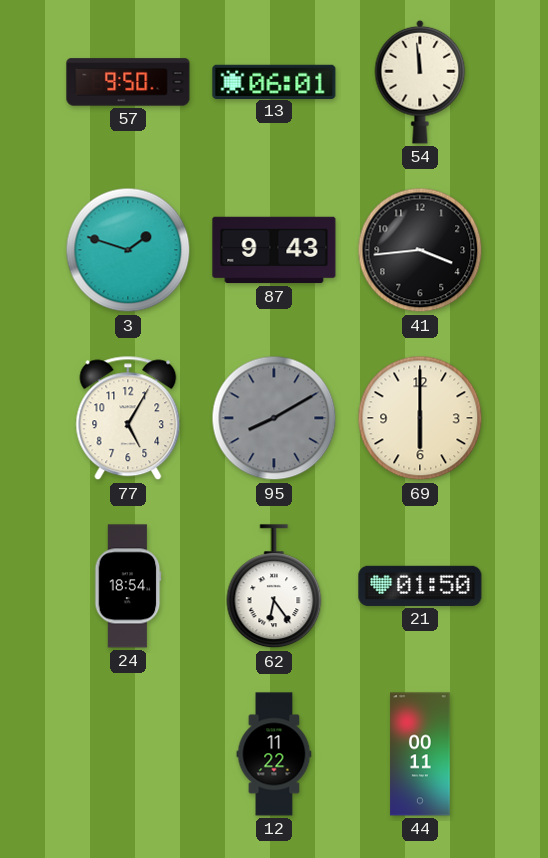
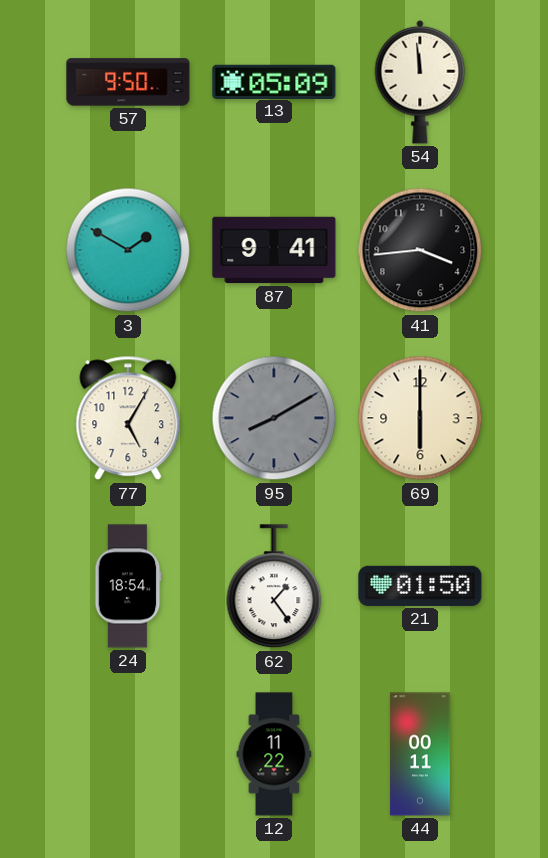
13: 06:01 -> 05:09
3: 1:48 -> 1:50
87: 9:43 -> 9:41
62: 6:24 -> 1:24
